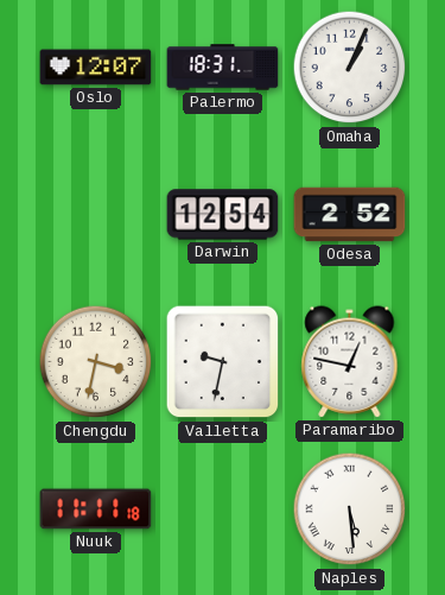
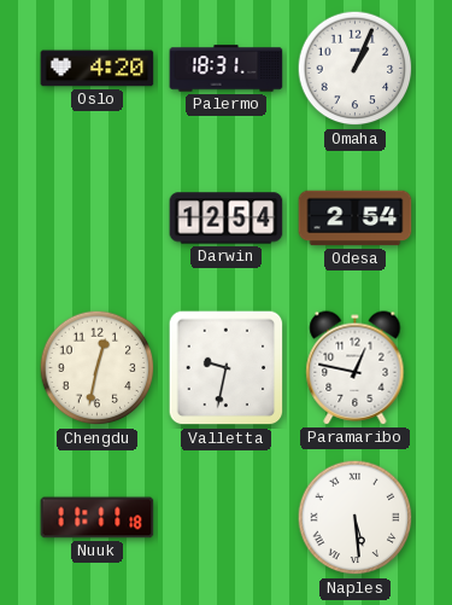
Oslo: 12:07 -> 4:20
Odesa: 2:52 -> 2:54
Chengdu: 3:32 -> 12:32
